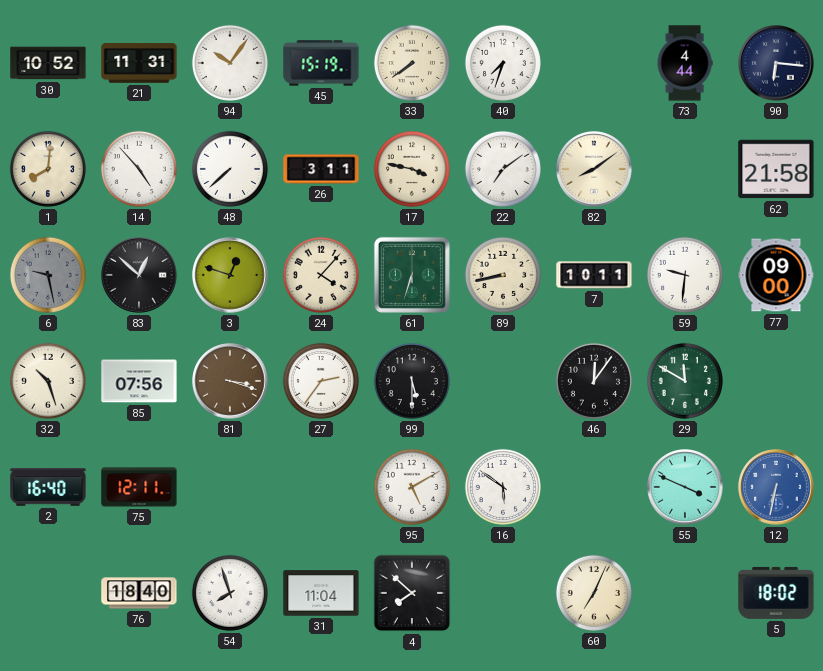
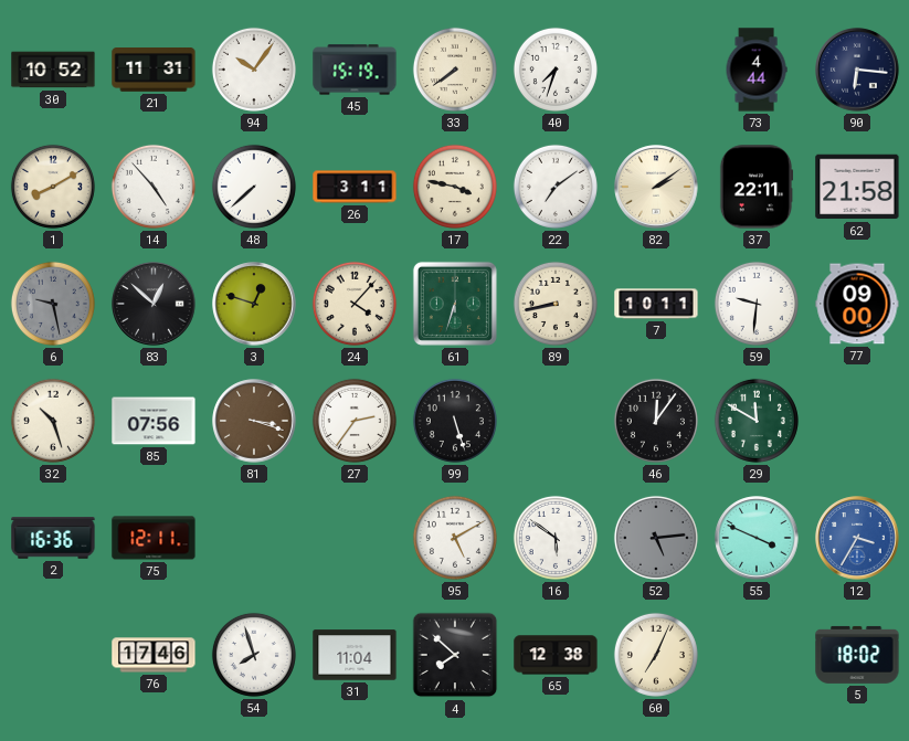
1: 8:01 -> 8:10
82: 8:09 -> 2:09
37: none -> 22:11
99: 5:30 -> 5:27
2: 16:40 -> 16:36
52: none -> 5:14
12: 6:32 -> 3:35
76: 18:40 -> 17:46
65: none -> 12:38
